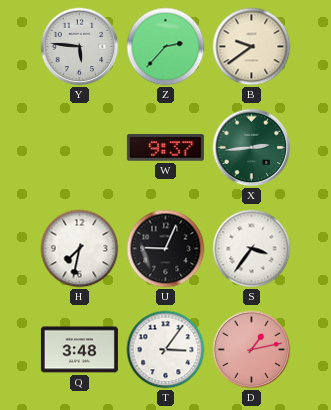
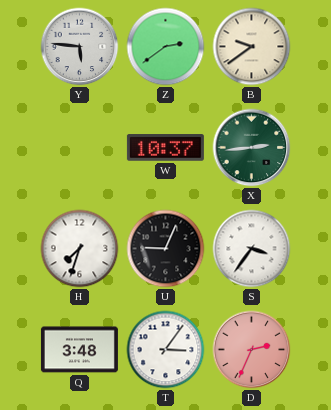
Z: 2:37 -> 2:39
W: 9:37 -> 10:37
H: 7:32 -> 7:33
D: 1:13 -> 2:34
